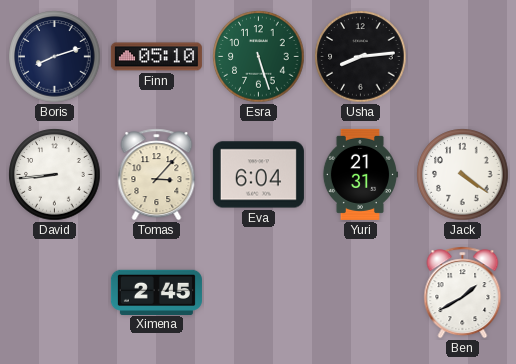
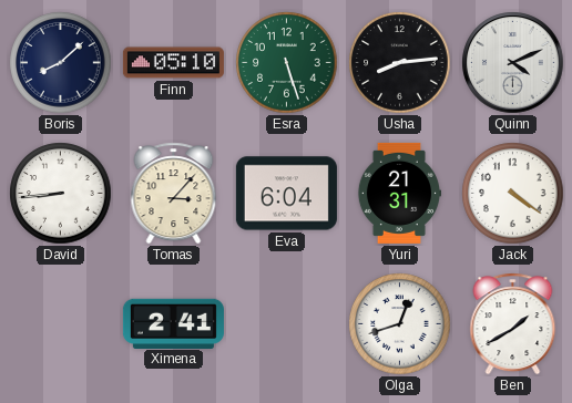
Boris: 8:12 -> 8:08
Quinn: none -> 4:11
Ximena: 2:45 -> 2:41
Olga: none -> 12:42
